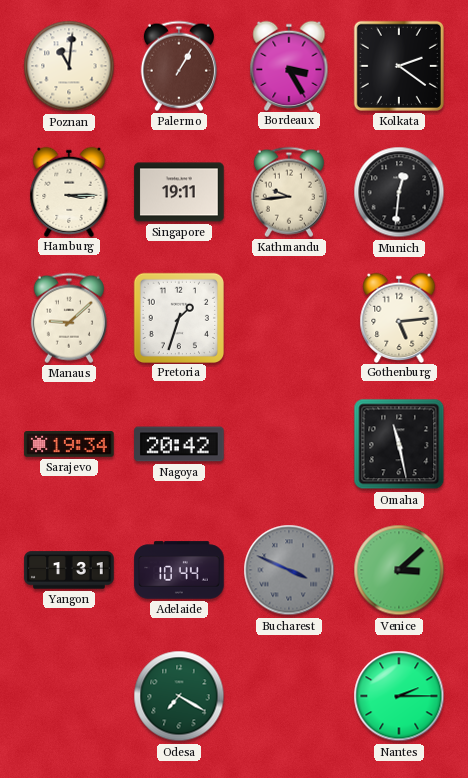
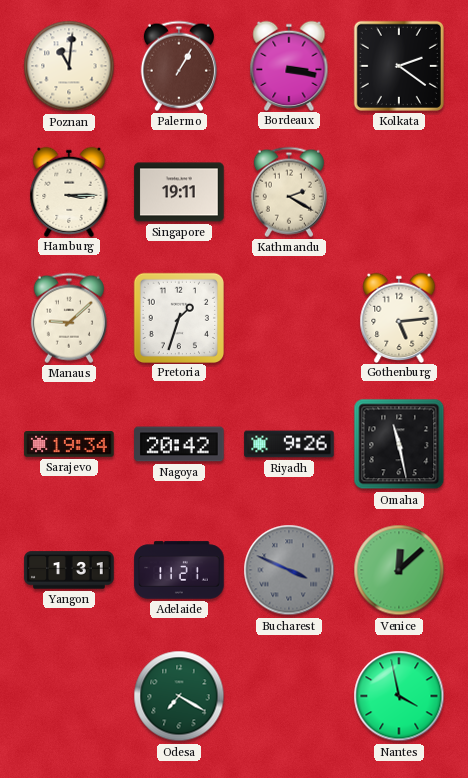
Bordeaux: 3:25 -> 3:17
Kathmandu: 9:44 -> 2:20
Munich: 12:31 -> none
Riyadh: none -> 9:26
Adelaide: 10:44 -> 11:21
Venice: 3:08 -> 12:08
Nantes: 2:15 -> 3:58
